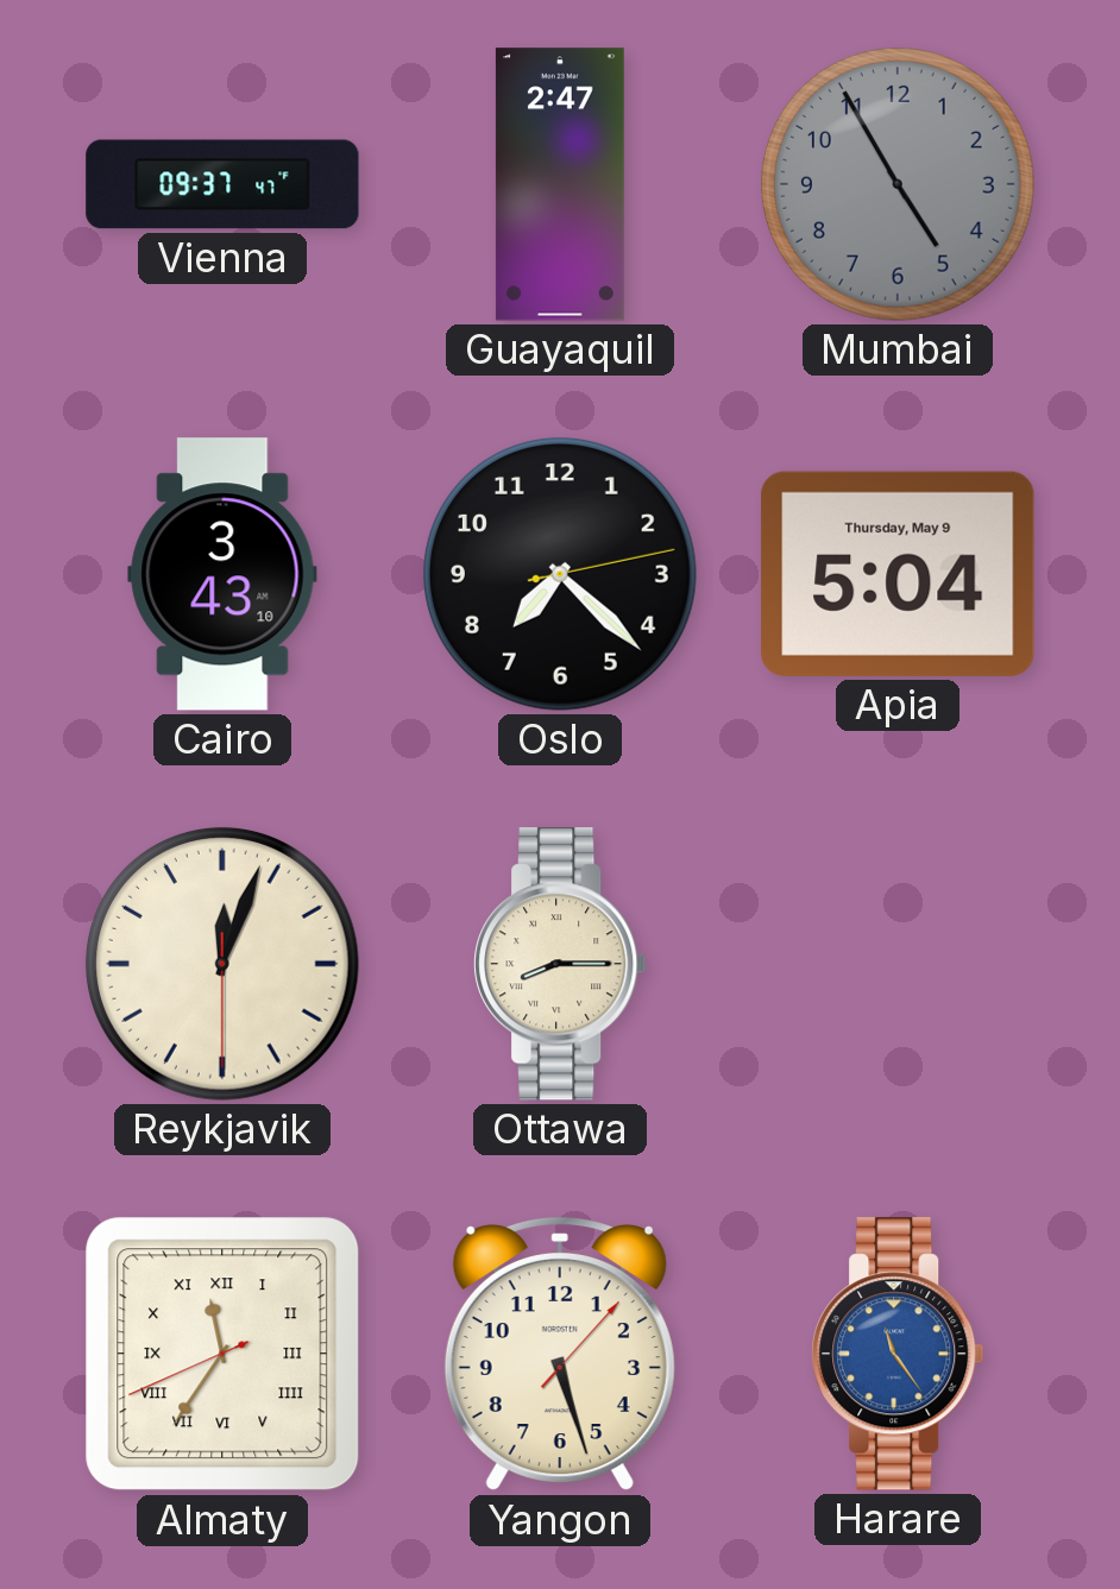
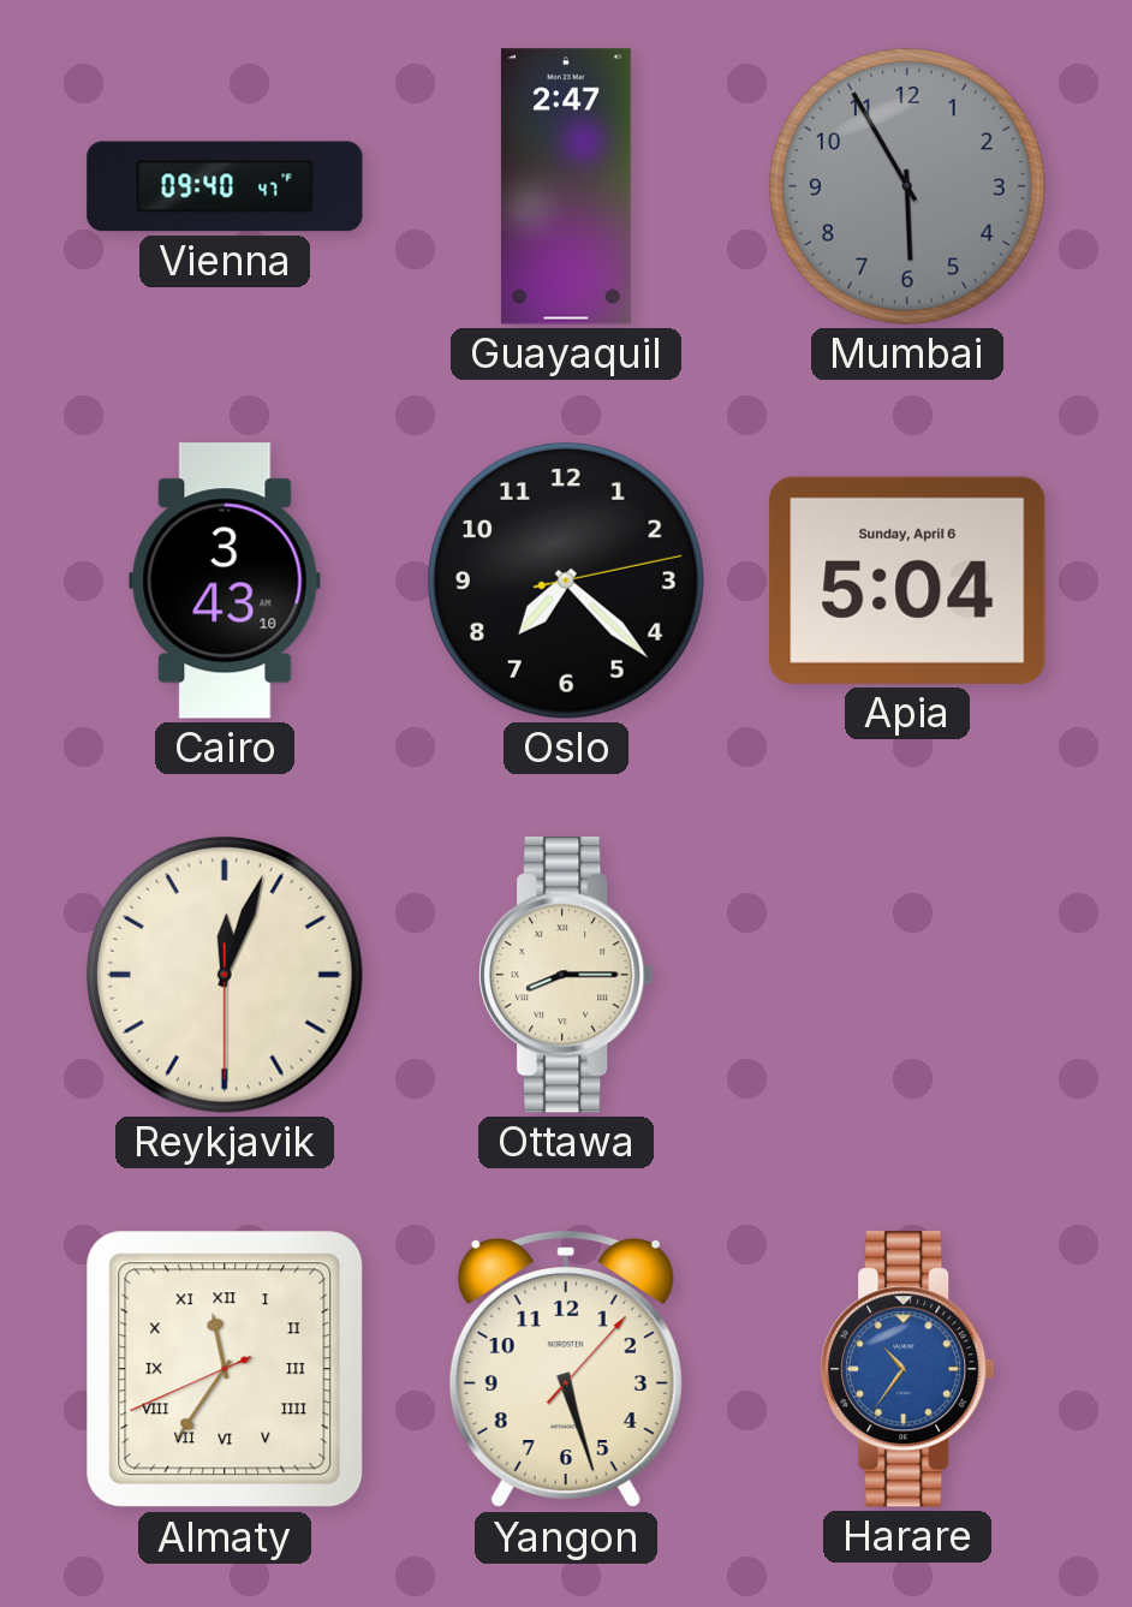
Vienna: 09:37 -> 09:40
Mumbai: 4:55 -> 5:55
Apia date: Thursday, May 9 -> Sunday, April 6
Harare: 11:24 -> 10:36
